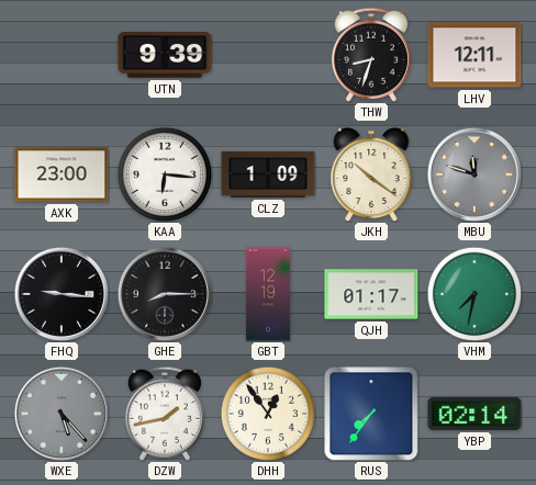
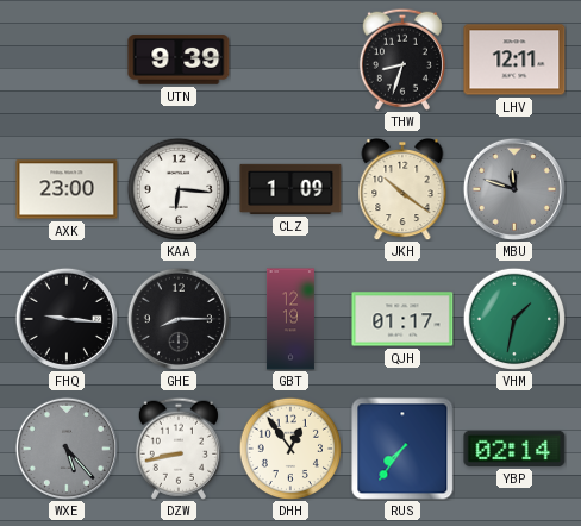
VHM: 7:32 -> 1:32
DZW: 1:43 -> 8:43
